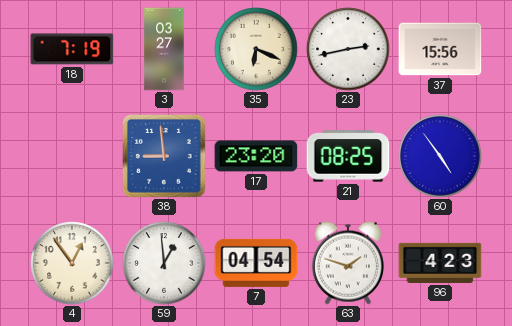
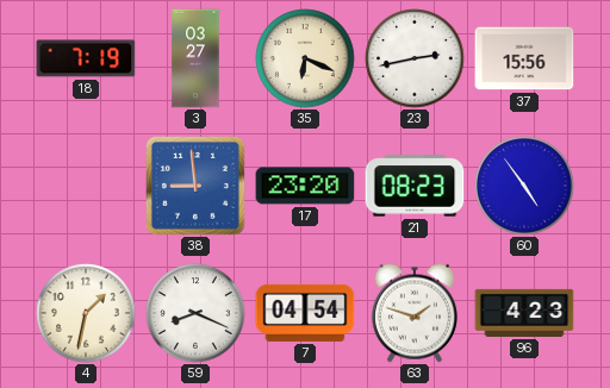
21: 08:25 -> 08:23
4: 12:54 -> 1:32
59: 12:59 -> 8:19
